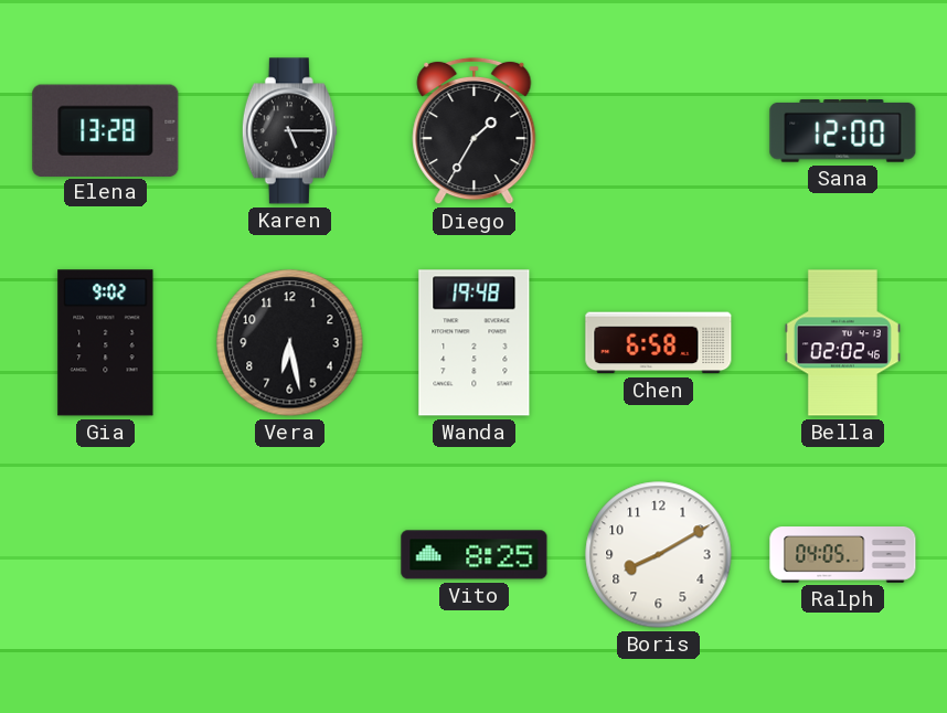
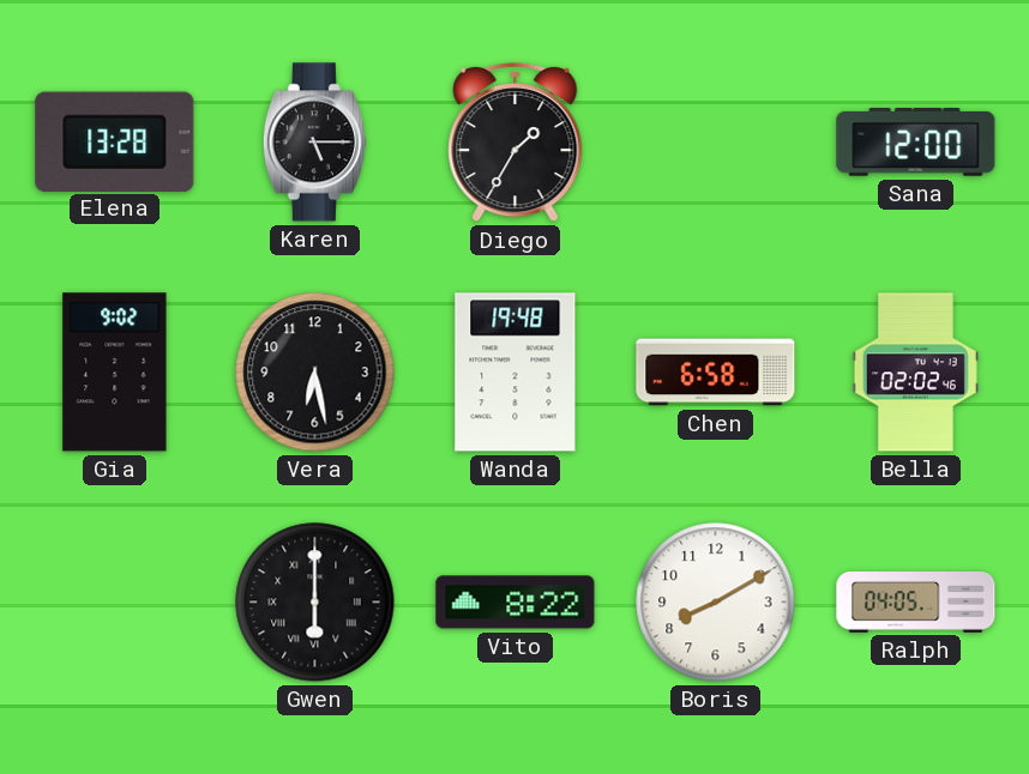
Gwen: none -> 6:00
Vito: 8:25 -> 8:22
